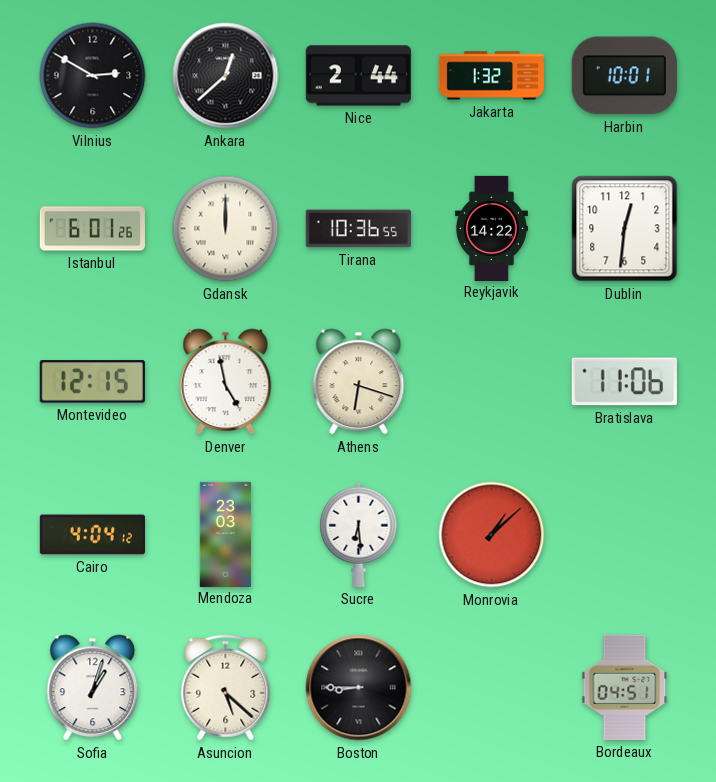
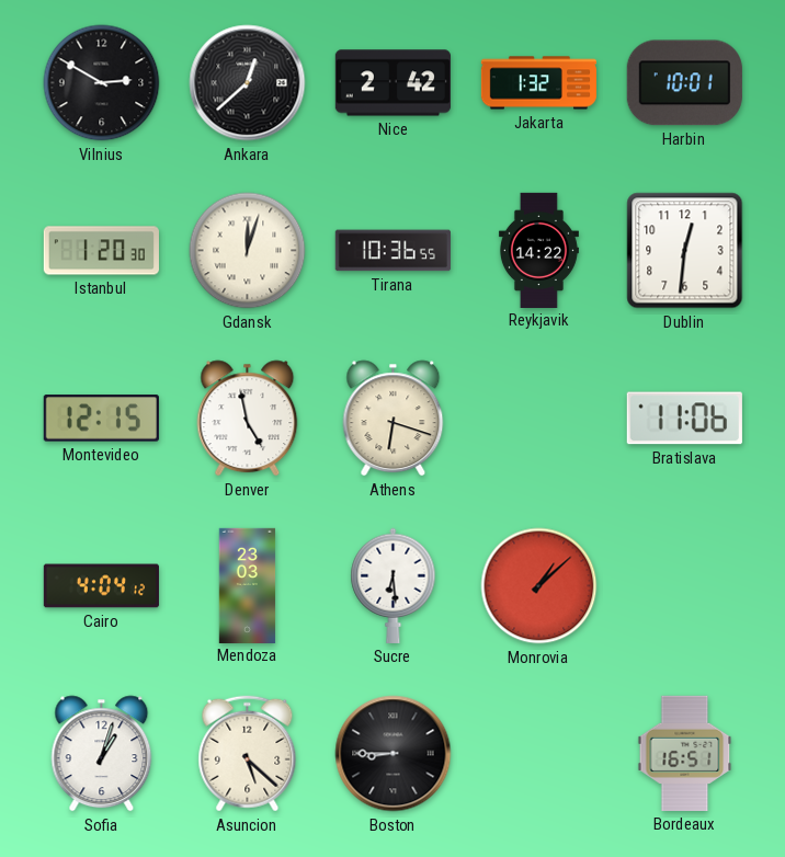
Nice: 2:44 -> 2:42
Istanbul: 6:01 -> 1:20
Gdansk: 12:00 -> 12:03
Bordeaux: 04:51 -> 16:51
